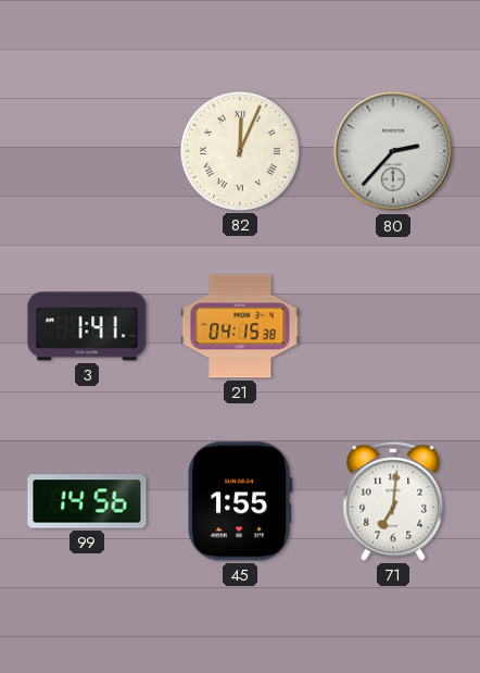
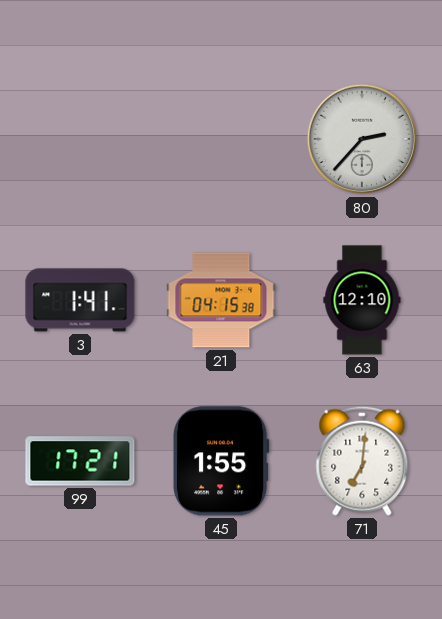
82: 12:04 -> none
63: none -> 12:10
99: 14:56 -> 17:21
